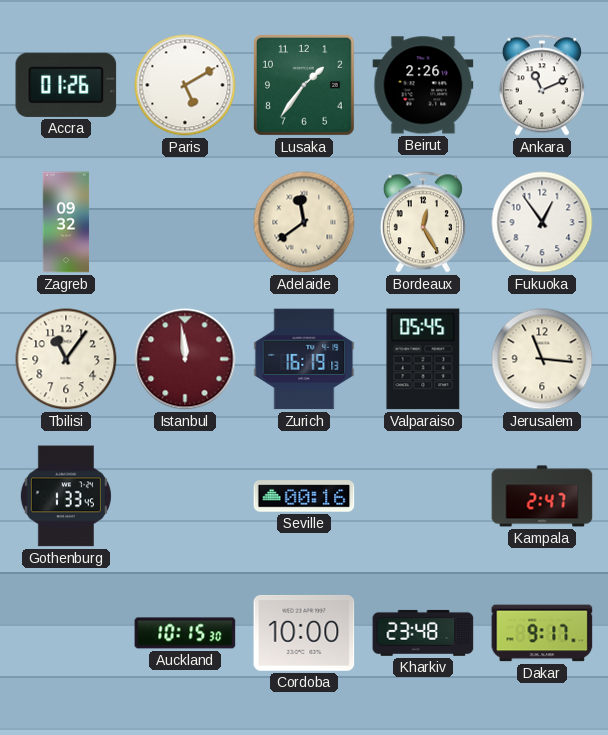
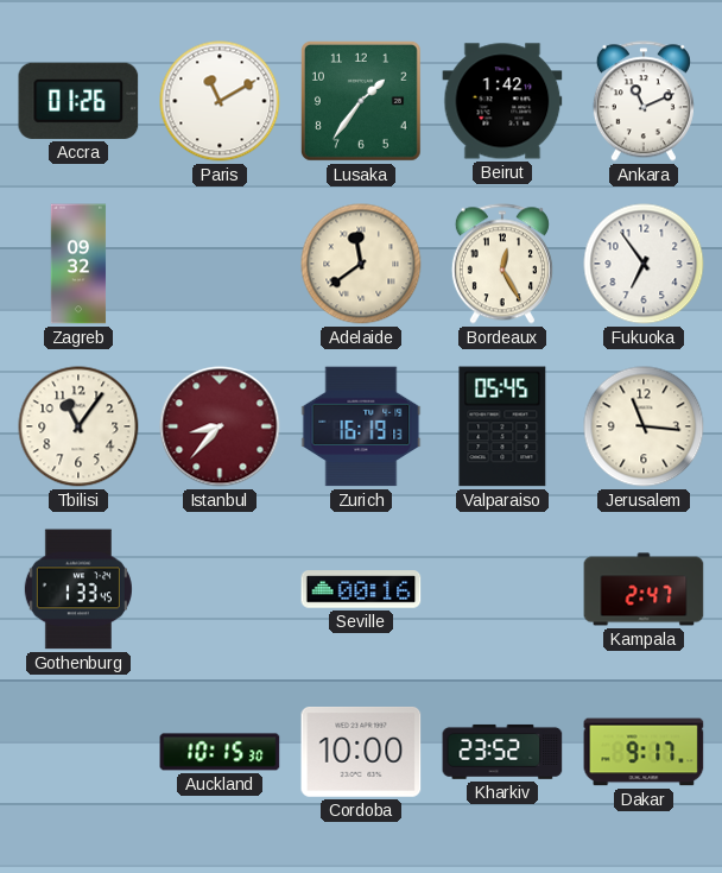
Paris: 5:10 -> 11:10
Beirut: 2:26 -> 1:42
Fukuoka: 12:54 -> 6:54
Istanbul: 11:59 -> 8:37
Kharkiv: 23:48 -> 23:52
